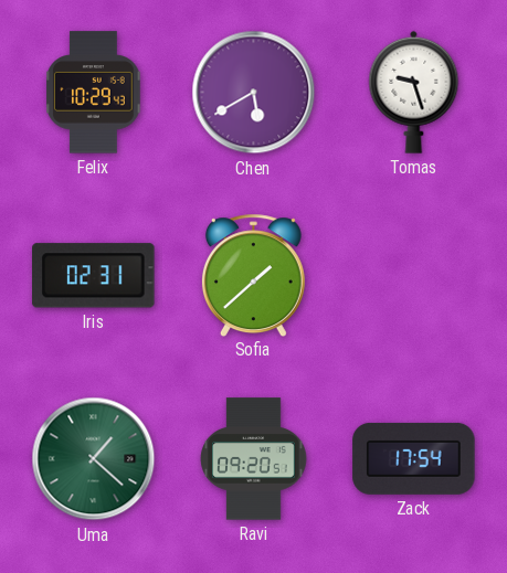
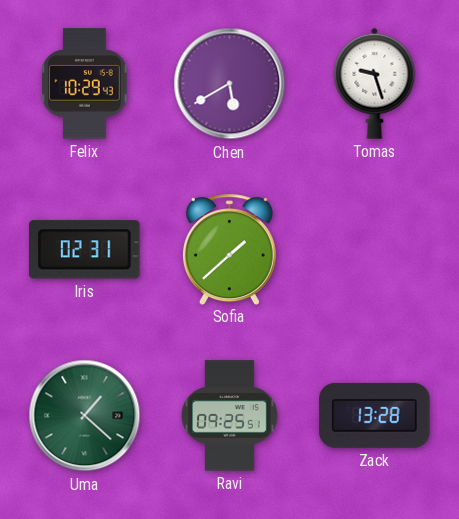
Ravi: 09:20 -> 09:25
Zack: 17:54 -> 13:28
